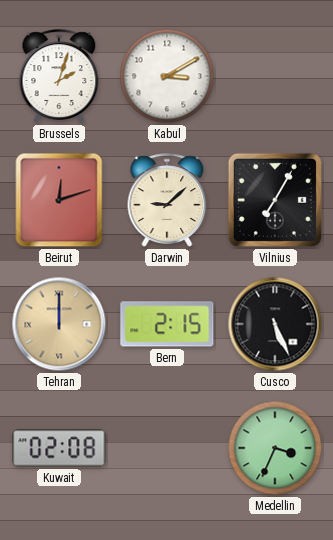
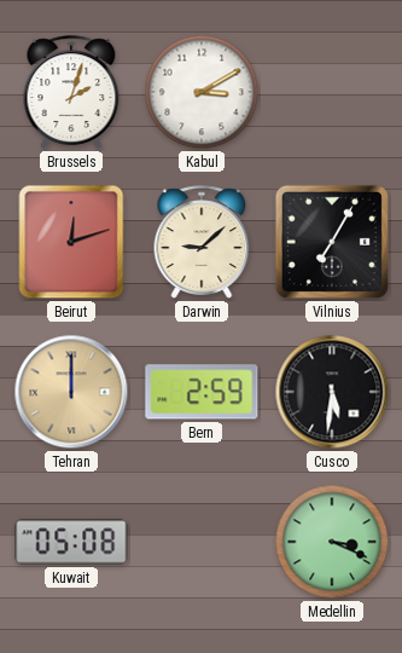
Bern: 2:15 -> 2:59
Cusco: 5:26 -> 5:31
Kuwait: 02:08 -> 05:08
Medellin: 3:34 -> 3:19
